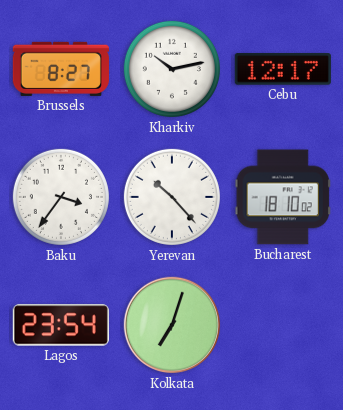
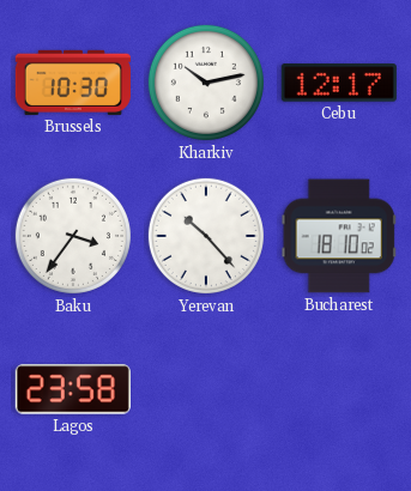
Brussels: 8:27 -> 10:30
Lagos: 23:54 -> 23:58
Kolkata: 7:03 -> none
